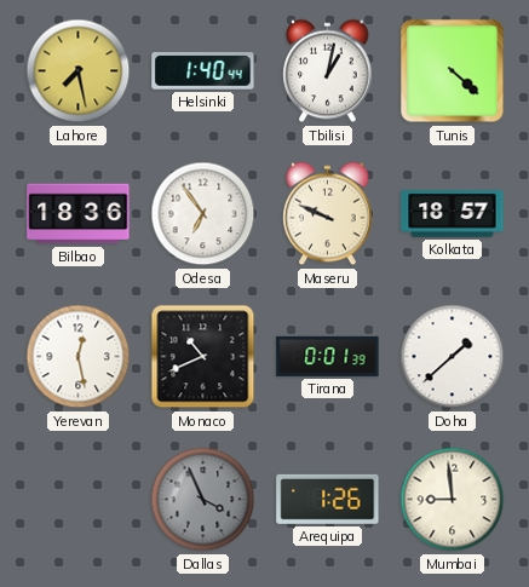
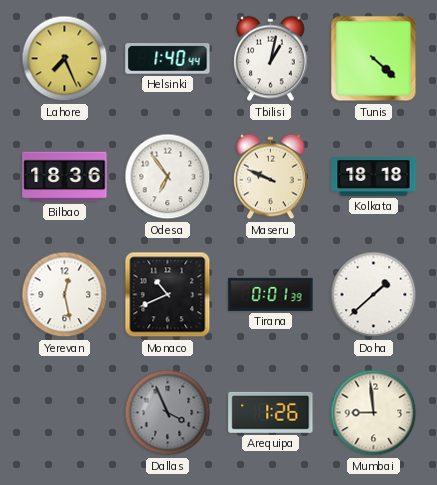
Lahore: 7:28 -> 7:26
Kolkata: 18:57 -> 18:18
